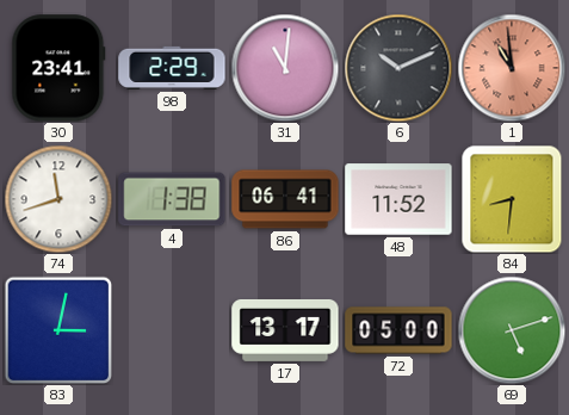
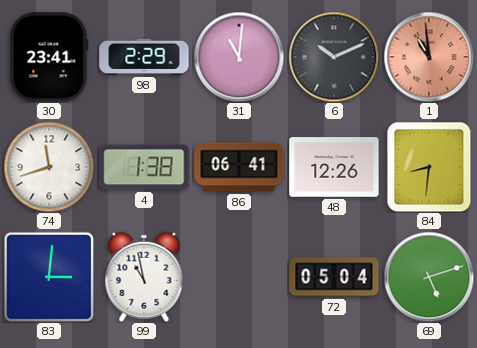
48: 11:52 -> 12:26
83: 3:02 -> 3:01
99: none -> 10:58
17: 13:17 -> none
72: 05:00 -> 05:04
